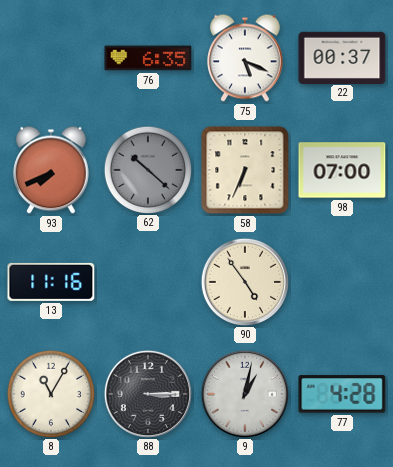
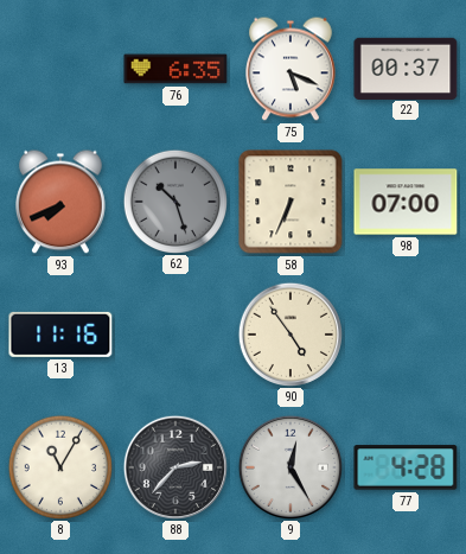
62: 10:22 -> 10:27
88: 3:15 -> 2:37
9: 1:02 -> 12:25
